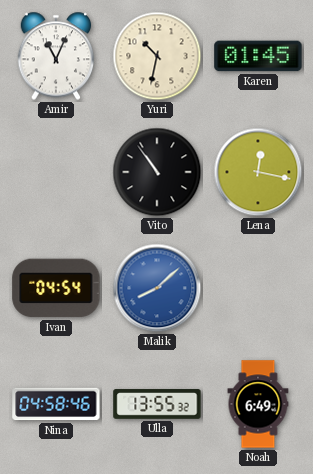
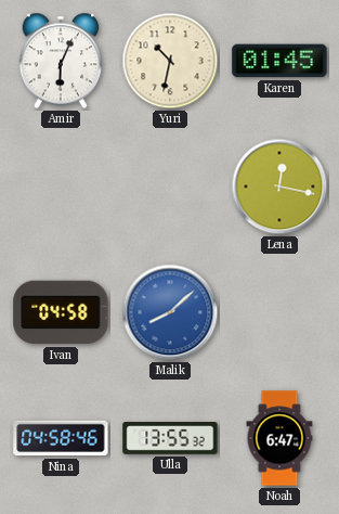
Amir: 11:04 -> 6:04
Vito: 10:54 -> none
Ivan: 04:54 -> 04:58
Noah: 6:49 -> 6:47
